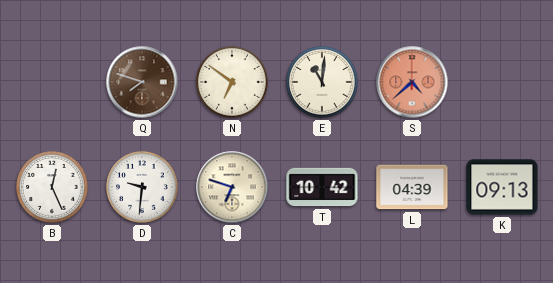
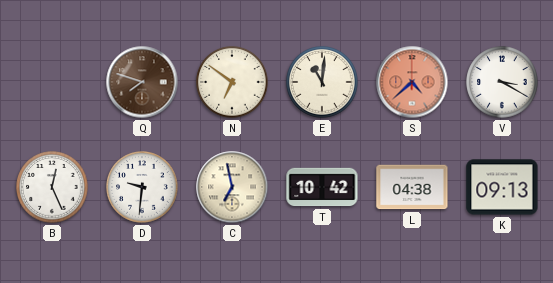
V: none -> 3:20
C: 6:48 -> 6:58
L: 04:39 -> 04:38
